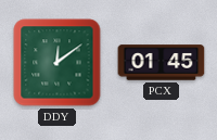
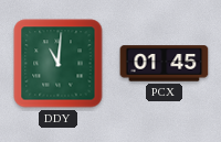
DDY: 12:09 -> 11:01
